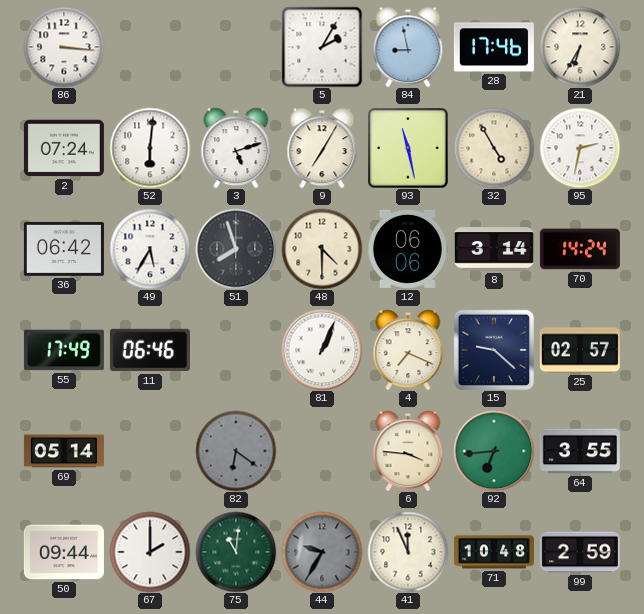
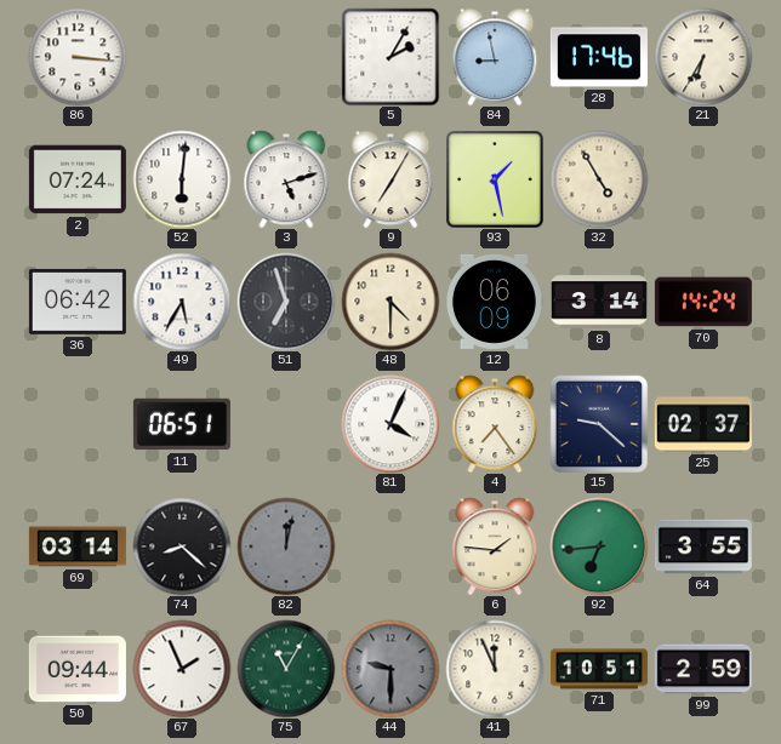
93: 11:28 -> 1:28
95: 2:32 -> none
51: 7:57 -> 6:57
12: 06:06 -> 06:09
55: 17:49 -> none
11: 06:46 -> 06:51
81: 1:04 -> 4:04
4: 7:19 -> 7:24
25: 02:57 -> 02:37
69: 05:14 -> 03:14
74: none -> 8:22
82: 6:21 -> 12:02
6: 3:46 -> 1:46
67: 2:00 -> 1:56
75: 11:01 -> 11:05
44: 9:35 -> 9:30
71: 10:48 -> 10:51
